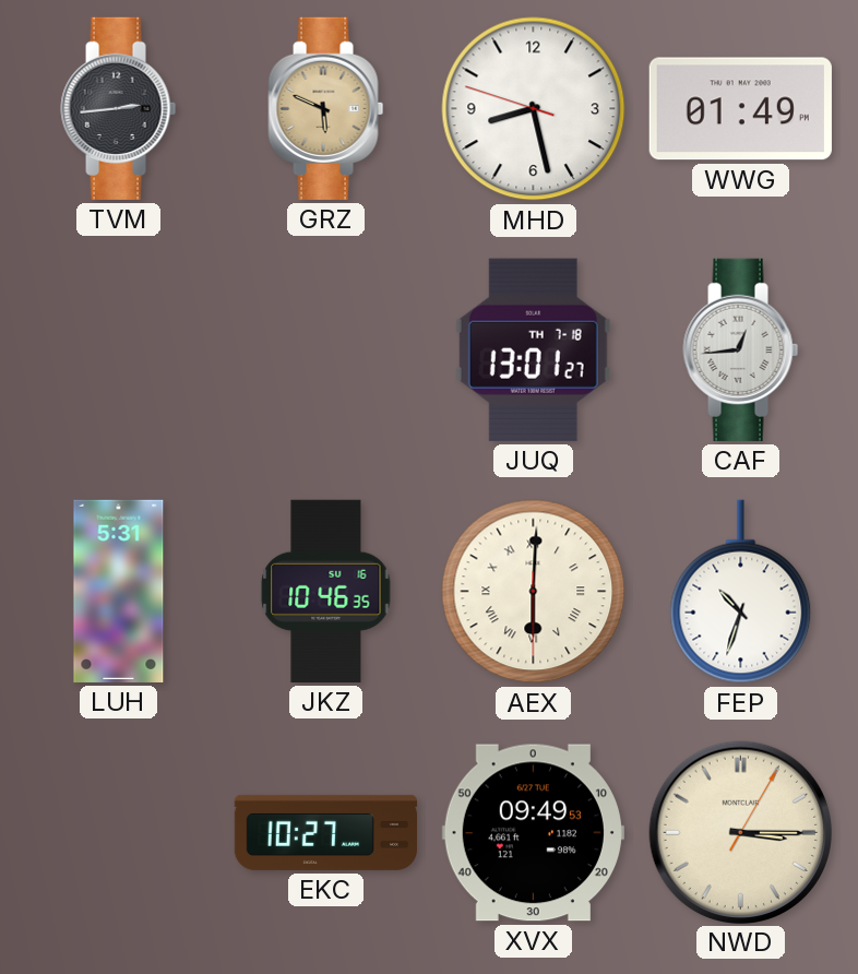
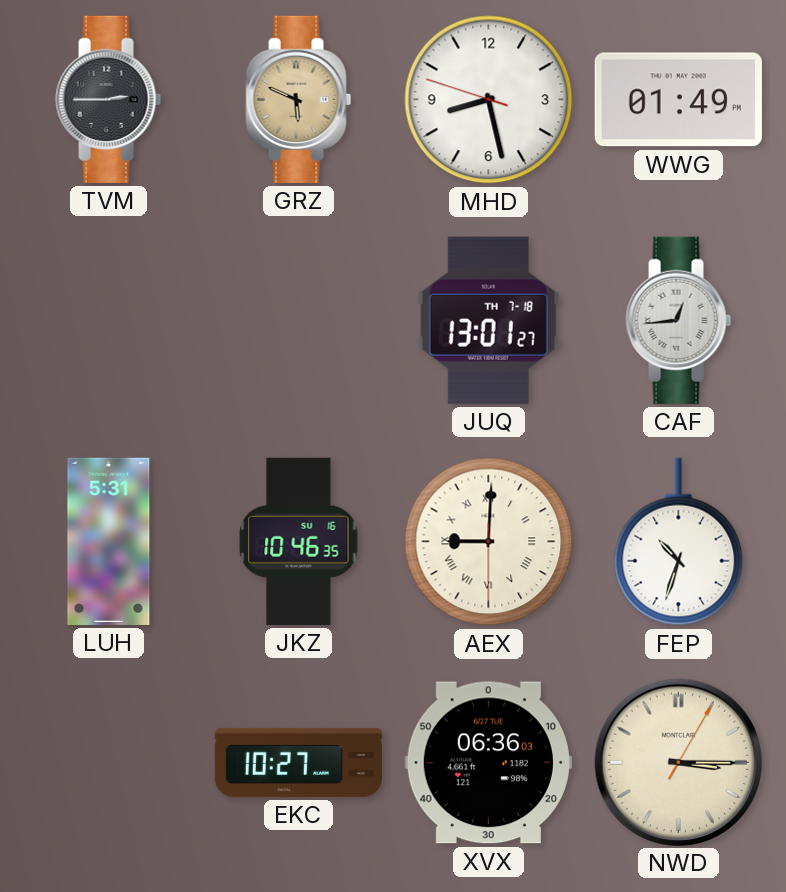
TVM: 2:44 -> 2:45
AEX: 6:00 -> 9:00
XVX: 09:49 -> 06:36
